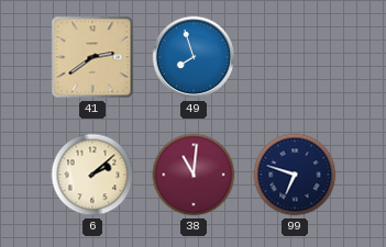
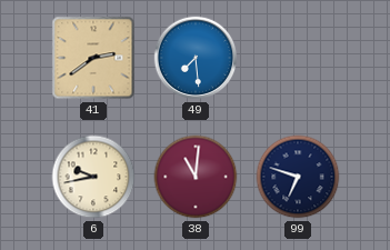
49: 7:57 -> 7:29
6: 2:08 -> 9:43
